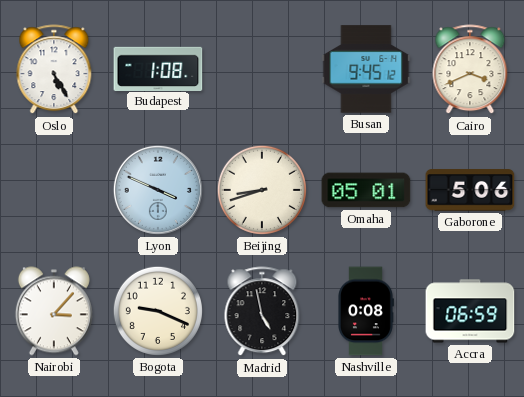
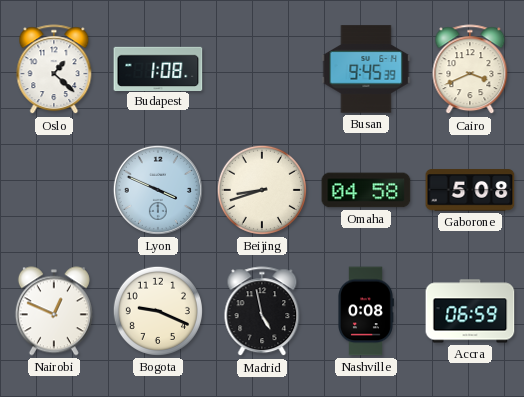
Oslo: 5:25 -> 1:22
Busan: 9:45:12 -> 9:45:39
Omaha: 05:01 -> 04:58
Gaborone: 5:06 -> 5:08
Nairobi: 3:07 -> 12:49
